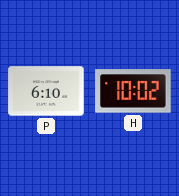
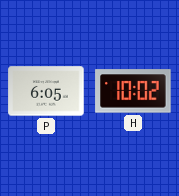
P: 6:10 -> 6:05
